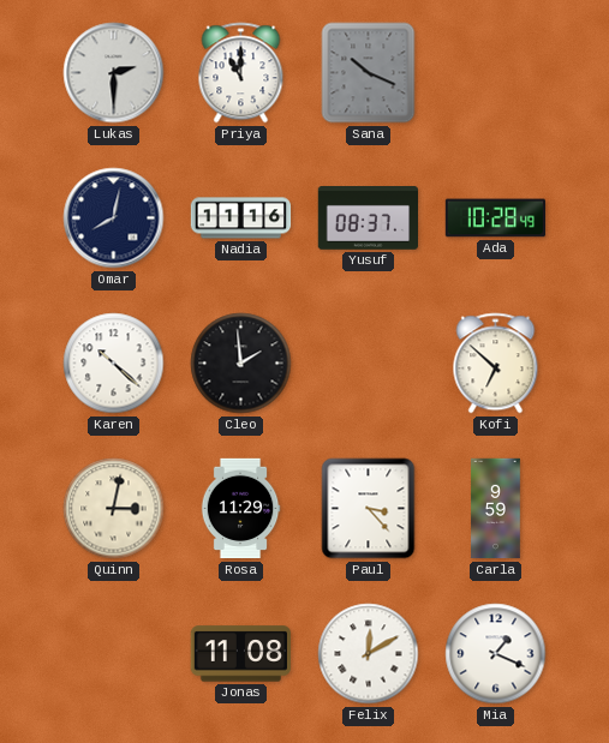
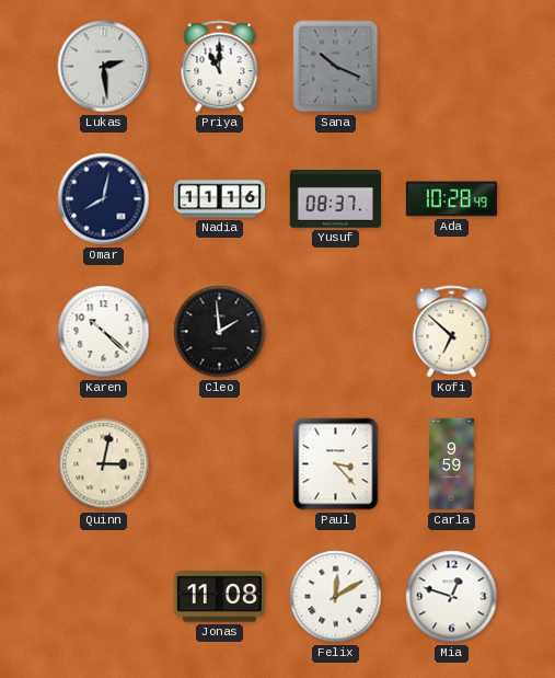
Lukas: 2:30 -> 2:29
Rosa: 11:29 -> none
Mia: 1:19 -> 12:48
